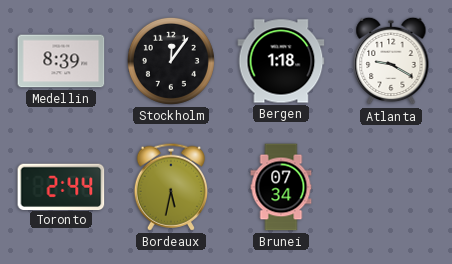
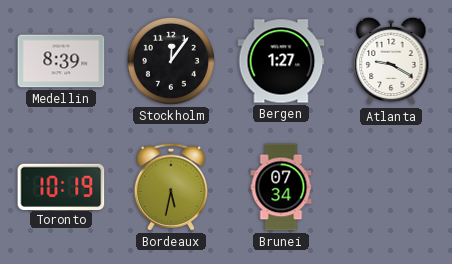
Bergen: 1:18 -> 1:27
Toronto: 2:44 -> 10:19
